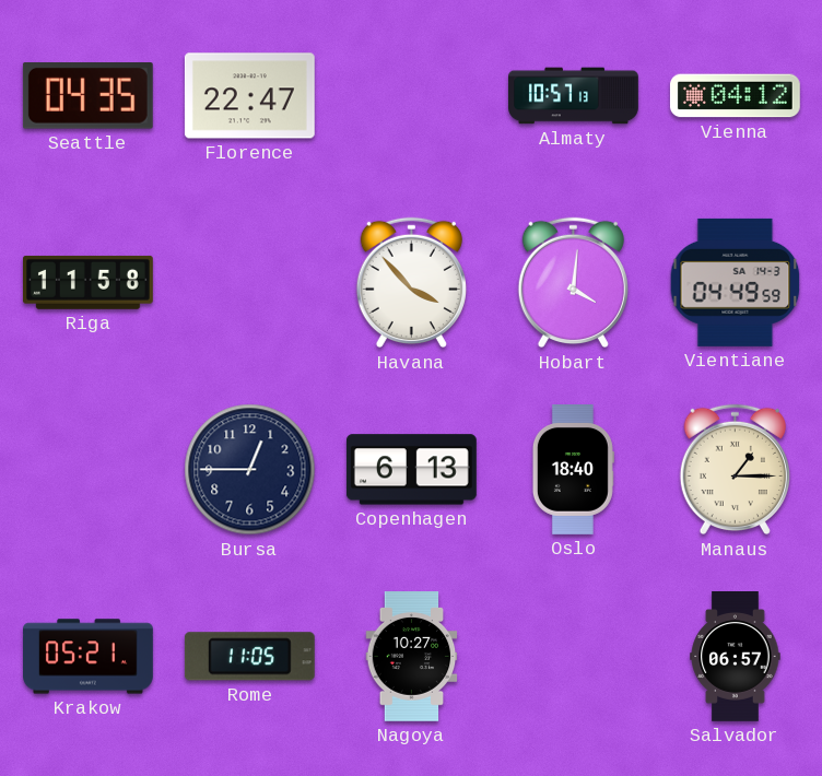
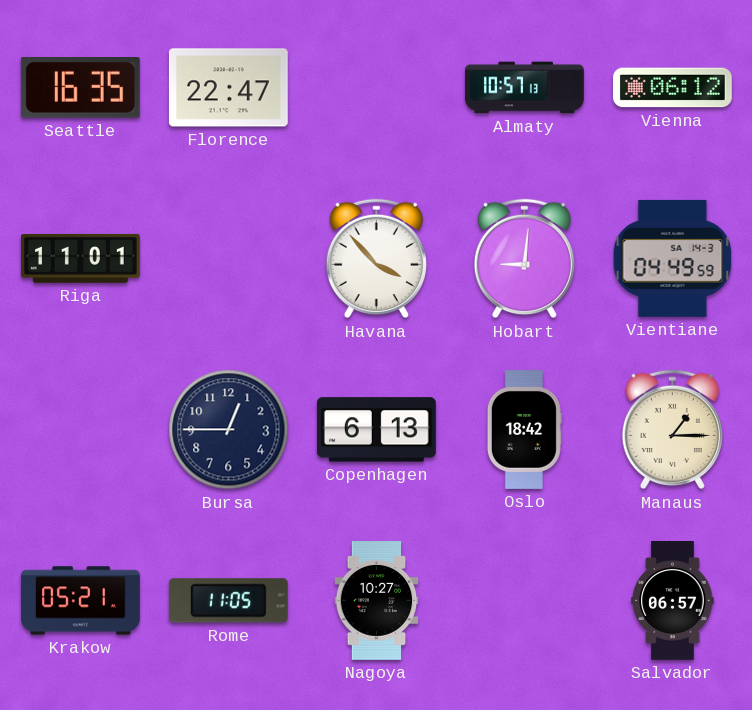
Seattle: 04:35 -> 16:35
Vienna: 04:12 -> 06:12
Riga: 11:58 -> 11:01
Hobart: 4:01 -> 9:01
Oslo: 18:40 -> 18:42
